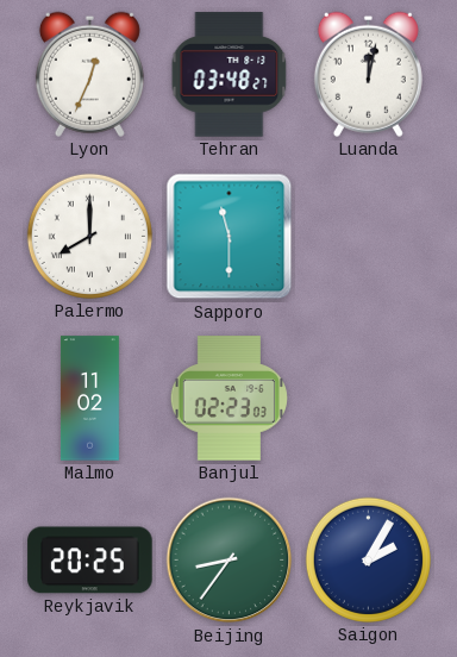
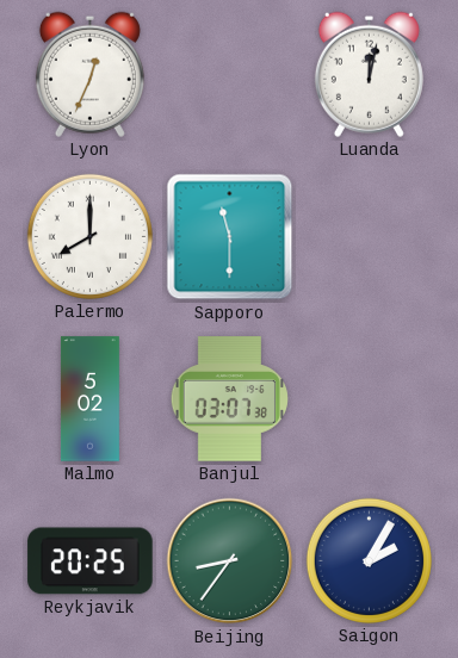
Tehran: 03:48 -> none
Malmo: 11:02 -> 5:02
Banjul: 02:23 -> 03:07
